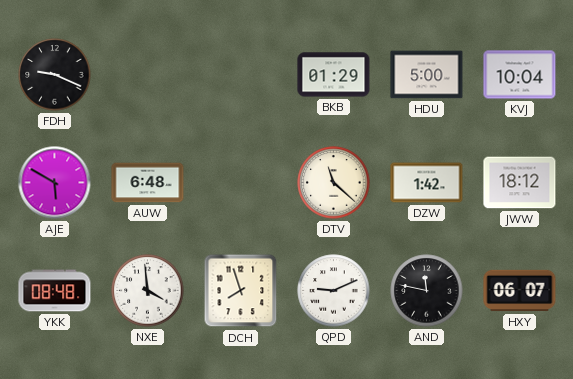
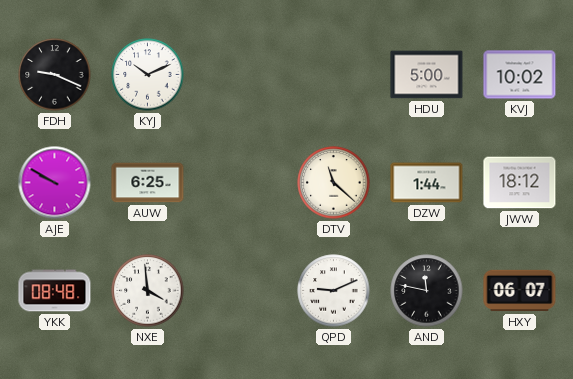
KYJ: none -> 10:11
BKB: 01:29 -> none
KVJ: 10:04 -> 10:02
AJE: 5:50 -> 9:50
AUW: 6:48 -> 6:25
DZW: 1:42 -> 1:44
DCH: 7:57 -> none
